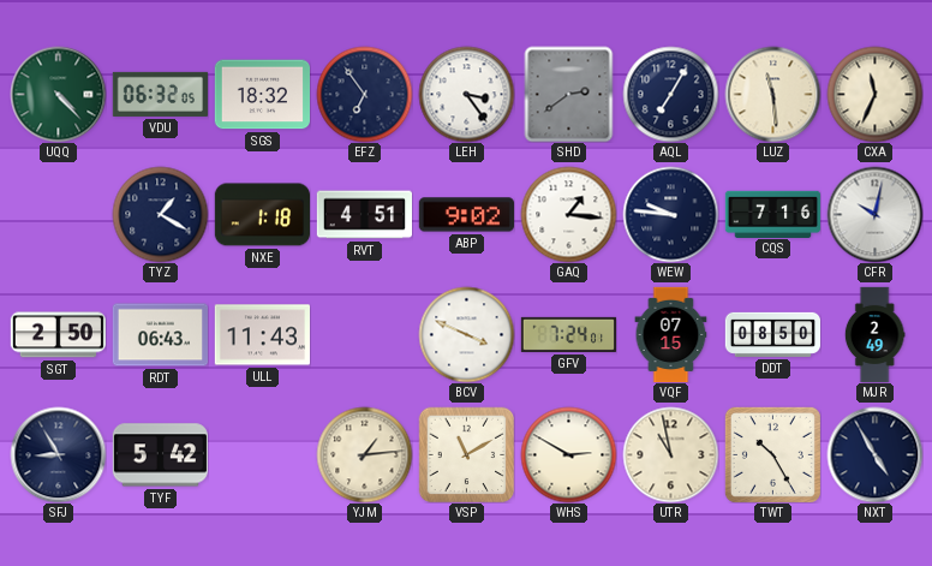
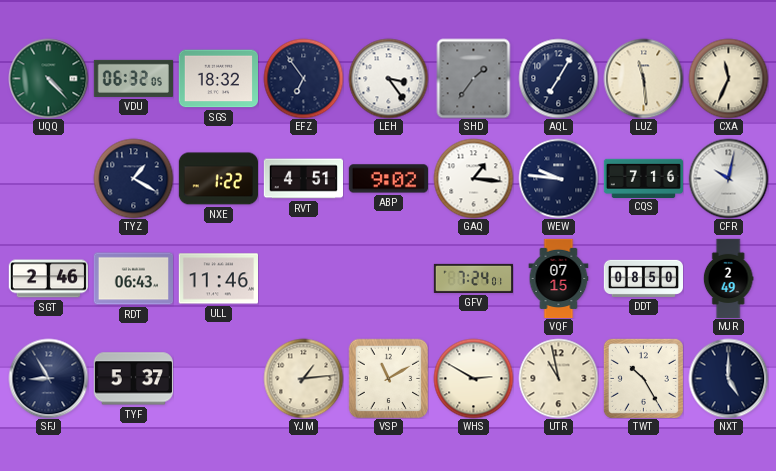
SHD: 2:39 -> 1:36
NXE: 1:18 -> 1:22
SGT: 2:50 -> 2:46
ULL: 11:43 -> 11:46
BCV: 3:49 -> none
TYF: 5:42 -> 5:37
NXT: 4:55 -> 5:00
